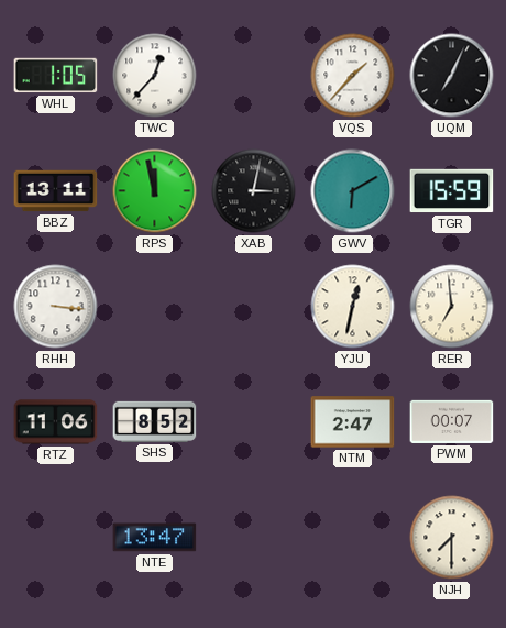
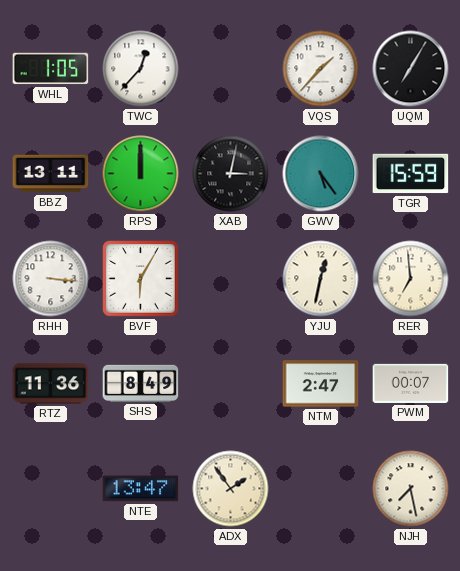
UQM: 7:04 -> 7:05
RPS: 11:58 -> 12:00
GWV: 6:10 -> 5:24
BVF: none -> 6:05
RTZ: 11:06 -> 11:36
SHS: 8:52 -> 8:49
ADX: none -> 1:54
NJH: 7:30 -> 7:28
